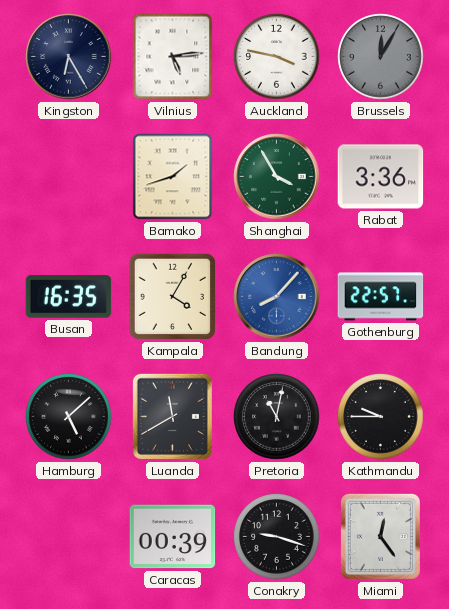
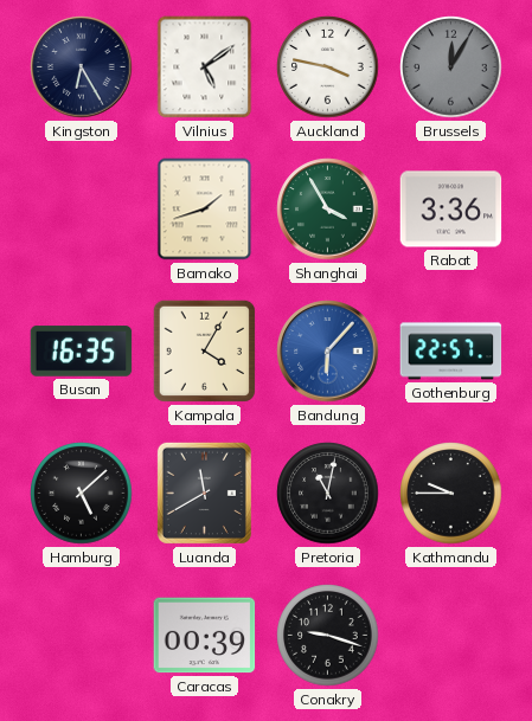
Vilnius: 5:14 -> 5:09
Bandung: 8:07 -> 6:07
Miami: 12:24 -> none
